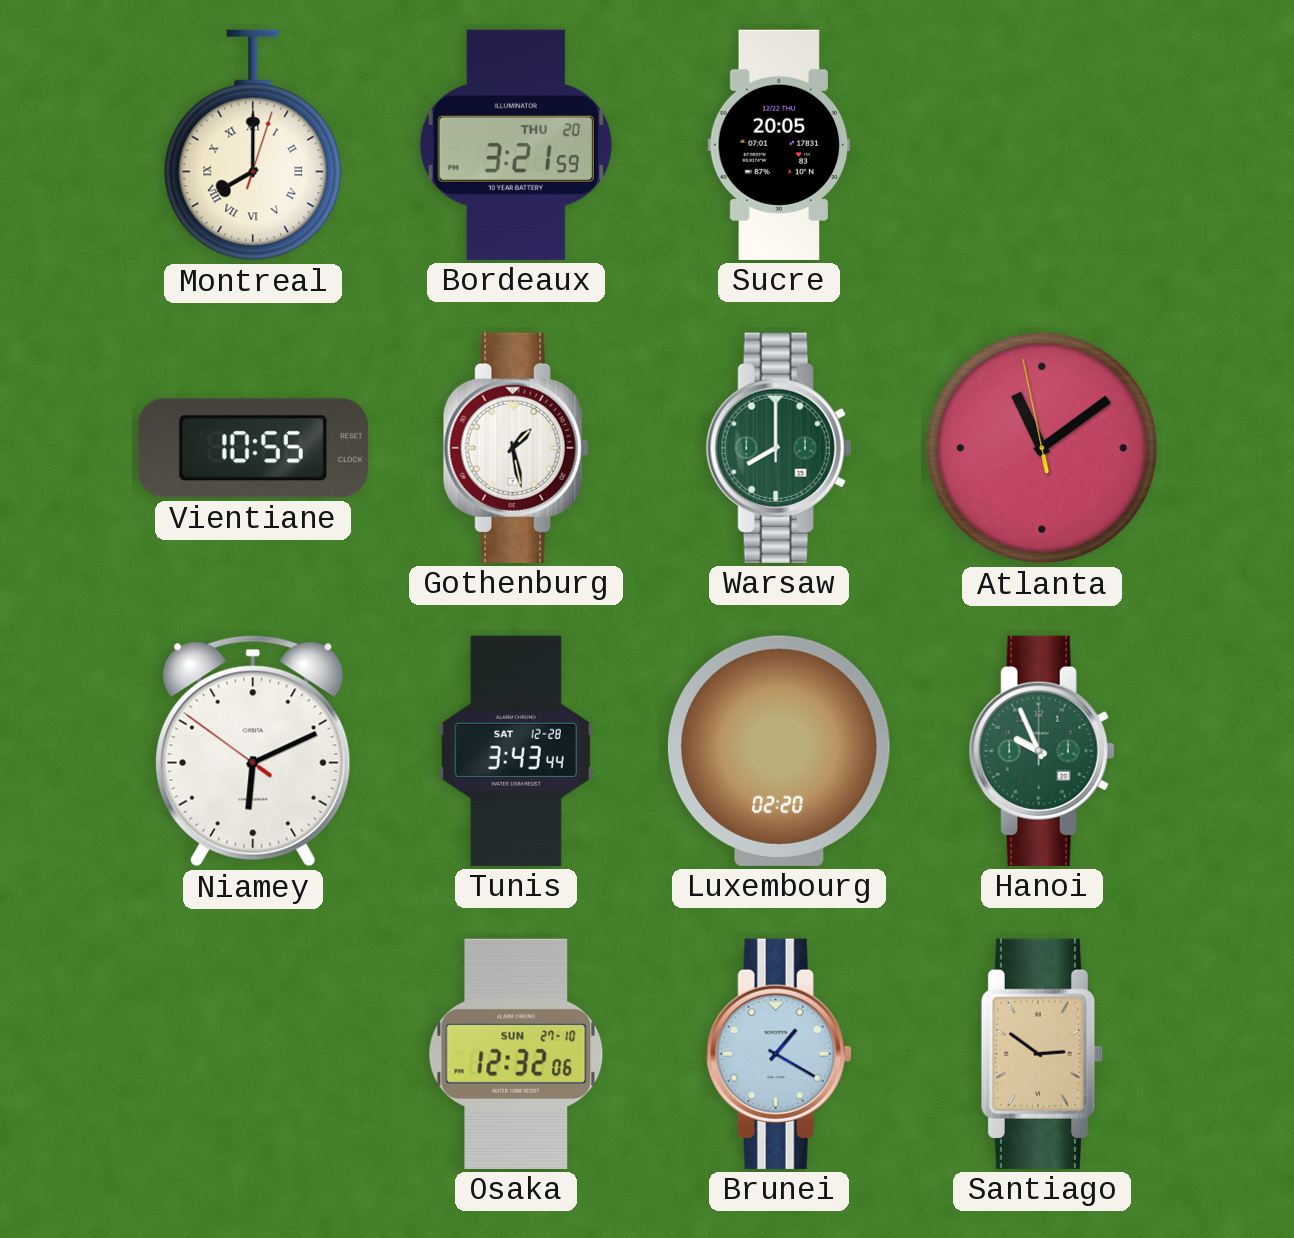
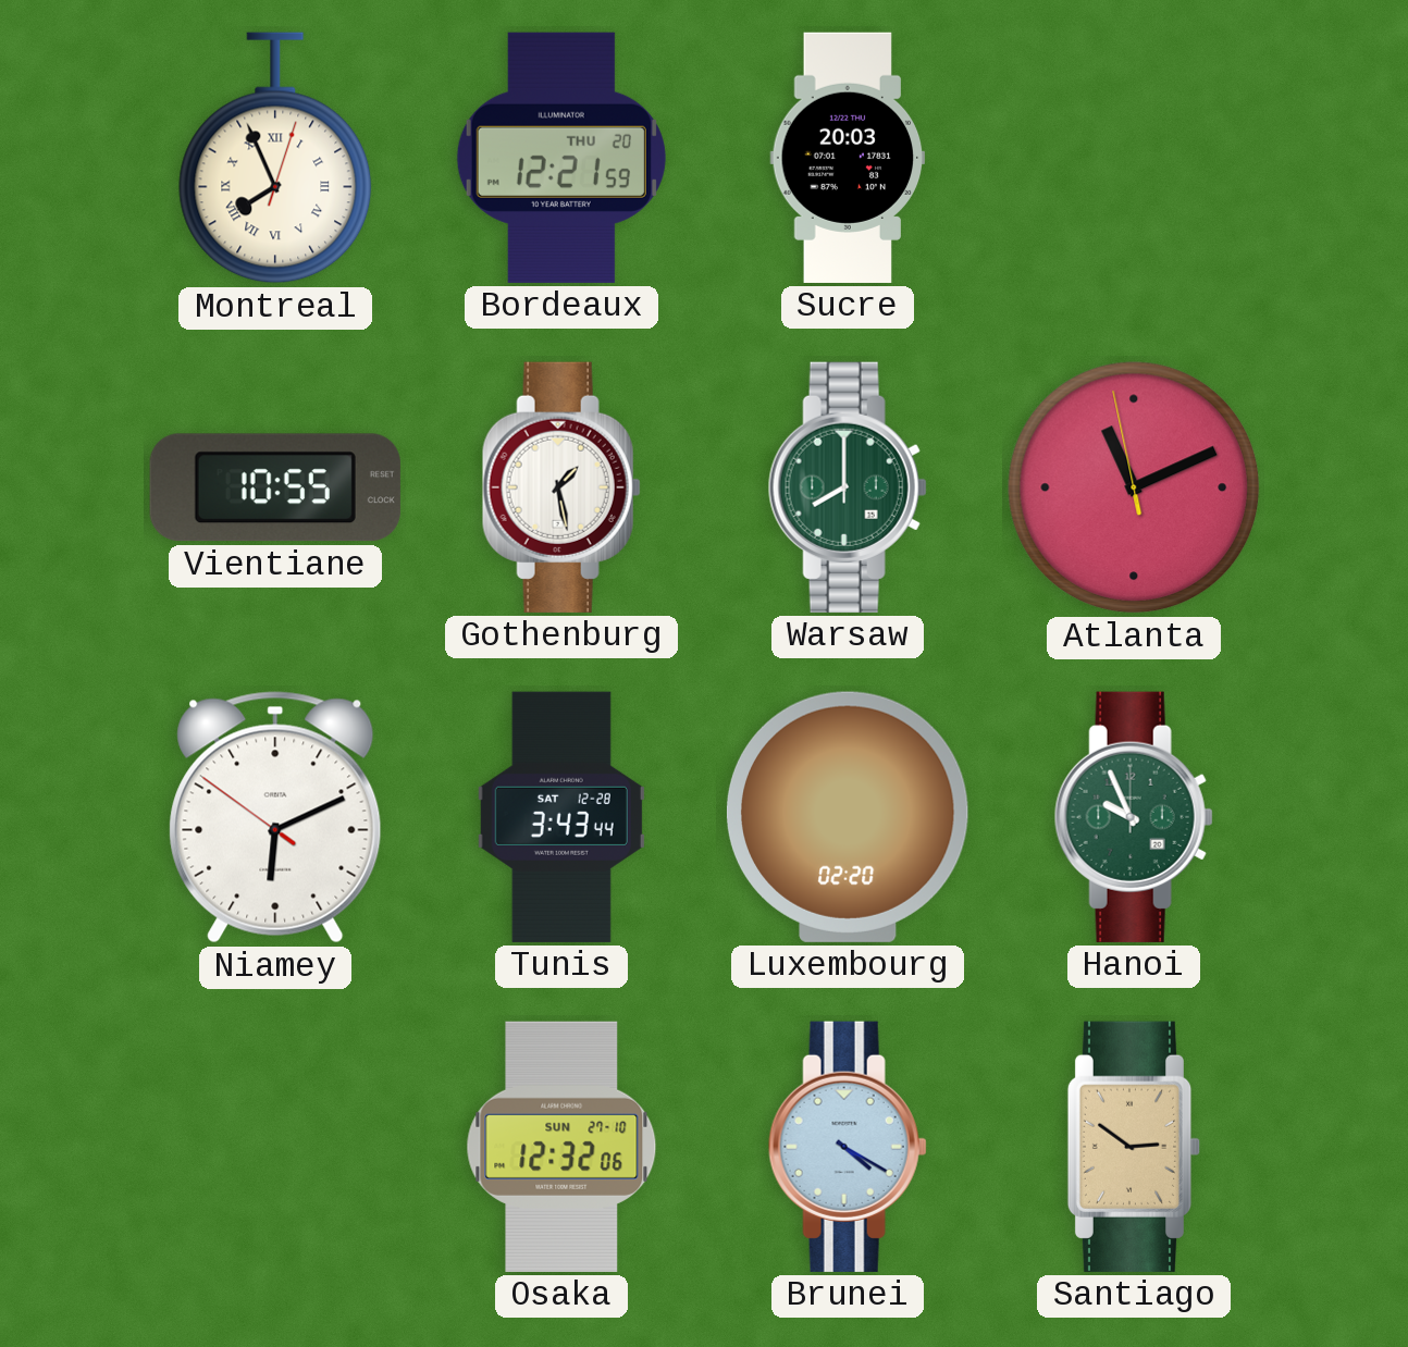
Montreal: 8:00 -> 7:56
Bordeaux: 3:21 -> 12:21
Sucre: 20:05 -> 20:03
Atlanta: 11:08 -> 11:10
Brunei: 1:20 -> 4:20
